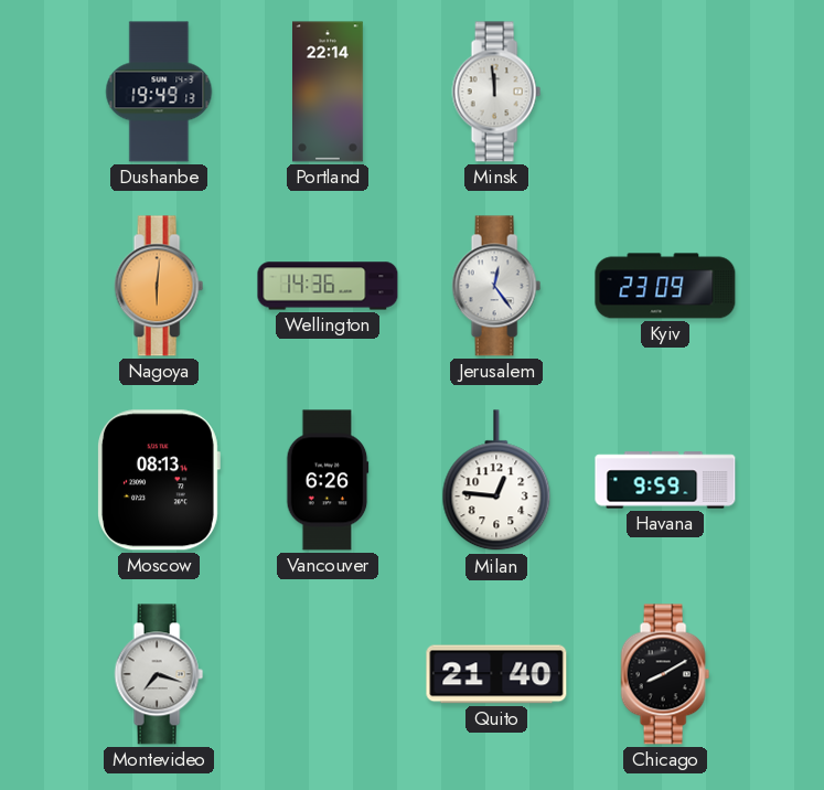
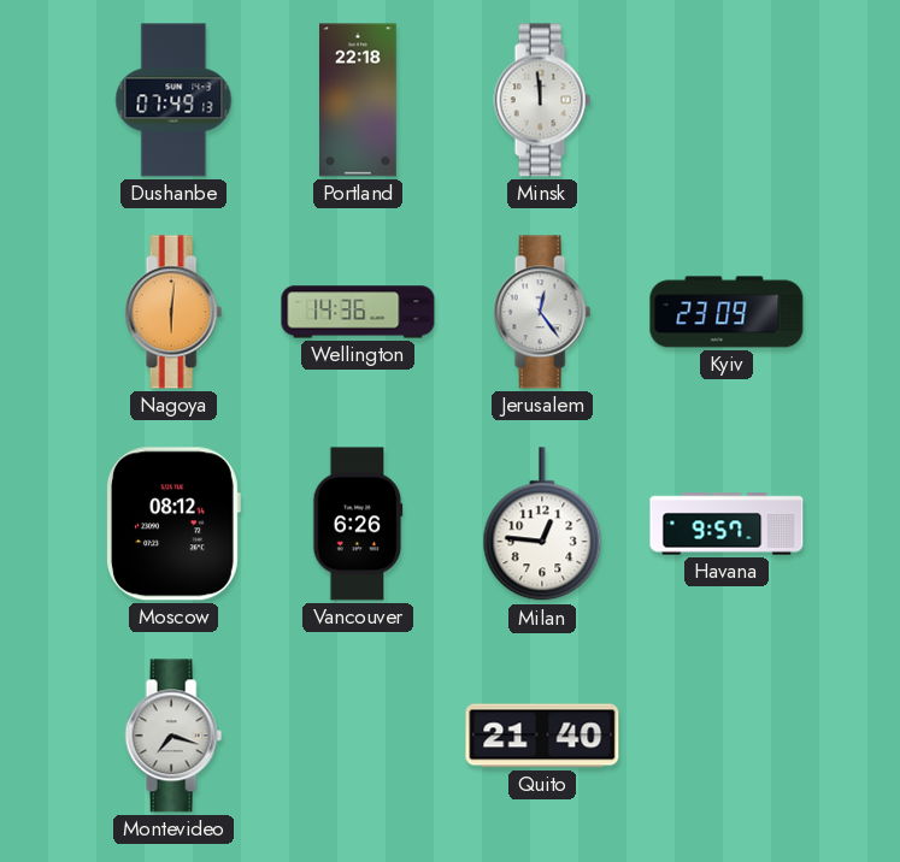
Dushanbe: 19:49 -> 07:49
Portland: 22:14 -> 22:18
Moscow: 08:13 -> 08:12
Havana: 9:59 -> 9:57
Chicago: 8:10 -> none
